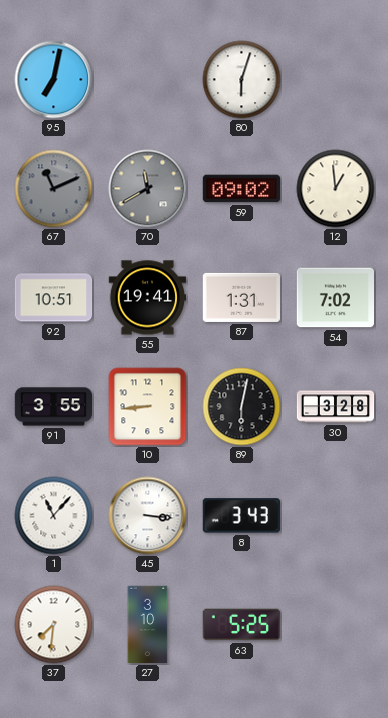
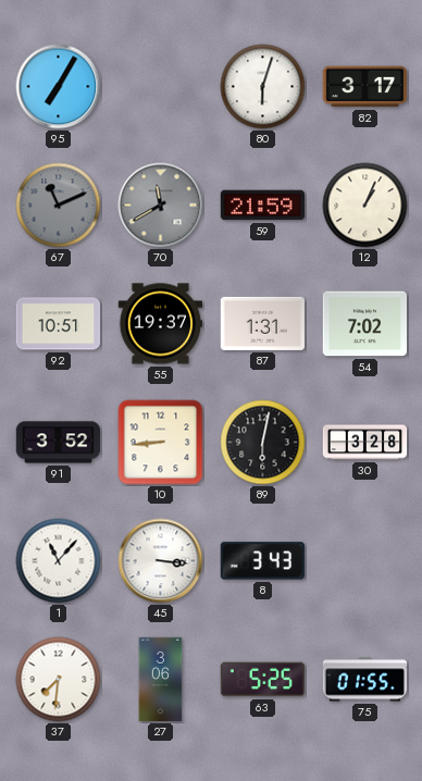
95: 7:02 -> 7:05
82: none -> 3:17
59: 09:02 -> 21:59
12: 12:59 -> 1:04
55: 19:41 -> 19:37
91: 3:55 -> 3:52
27: 3:10 -> 3:06
75: none -> 01:55
